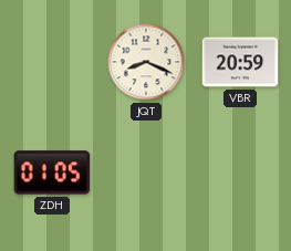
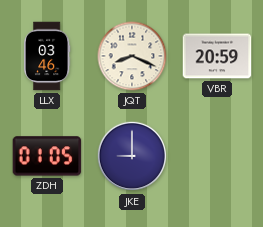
LLX: none -> 03:46
JKE: none -> 9:00
